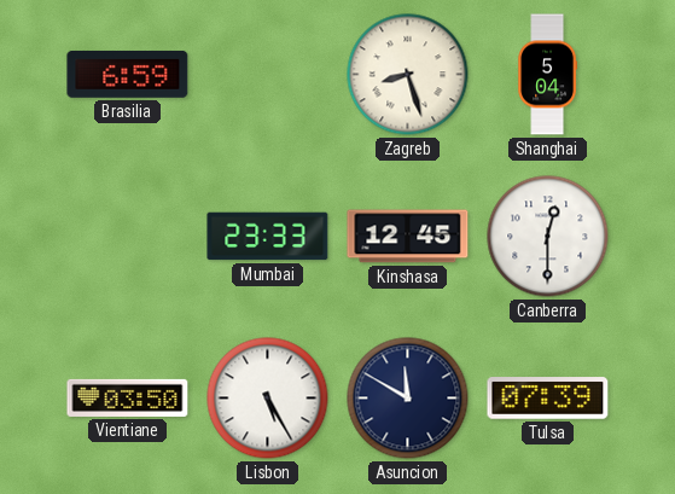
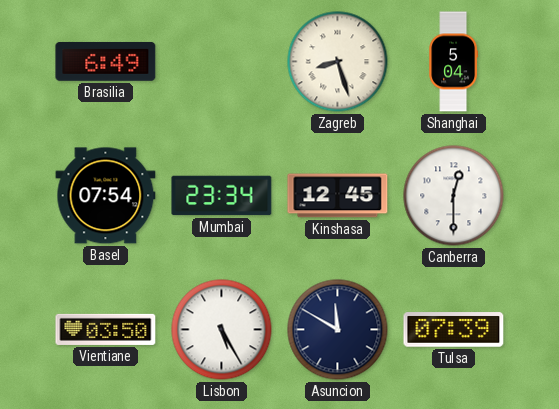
Brasilia: 6:59 -> 6:49
Basel: none -> 07:54
Mumbai: 23:33 -> 23:34
